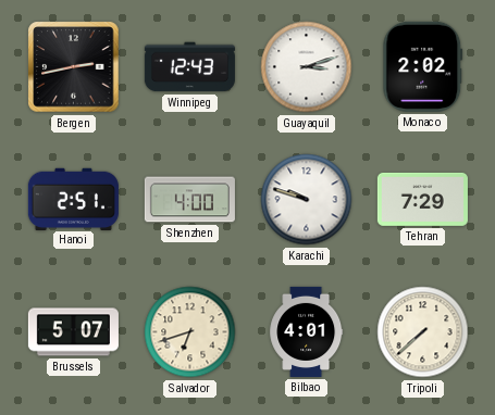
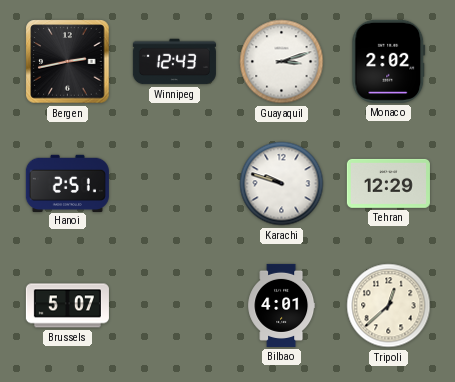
Shenzhen: 4:00 -> none
Tehran: 7:29 -> 12:29
Salvador: 6:42 -> none
Tripoli: 7:38 -> 12:38
